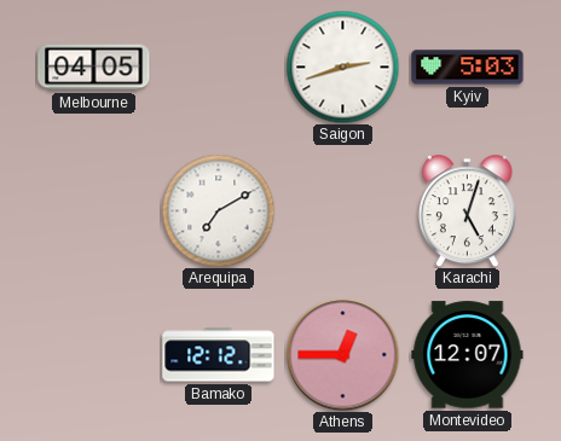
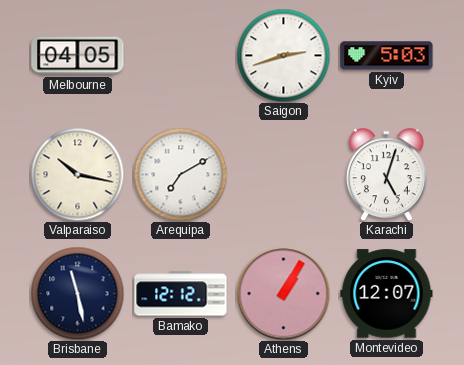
Valparaiso: none -> 10:17
Brisbane: none -> 11:28
Athens: 12:45 -> 1:05
